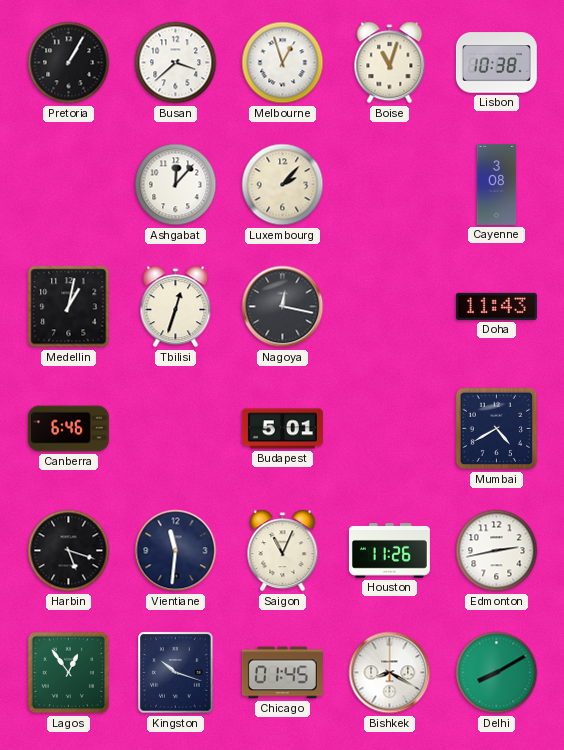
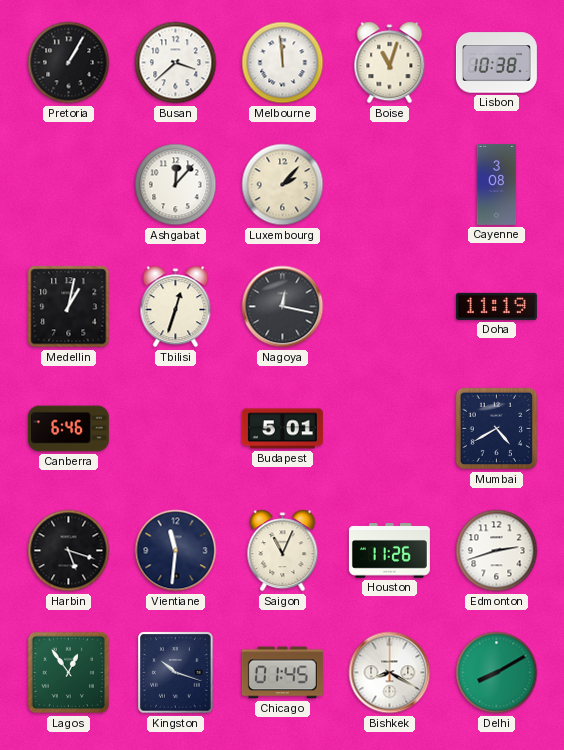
Melbourne: 12:57 -> 11:59
Doha: 11:43 -> 11:19
Edmonton: 2:43 -> 2:42
